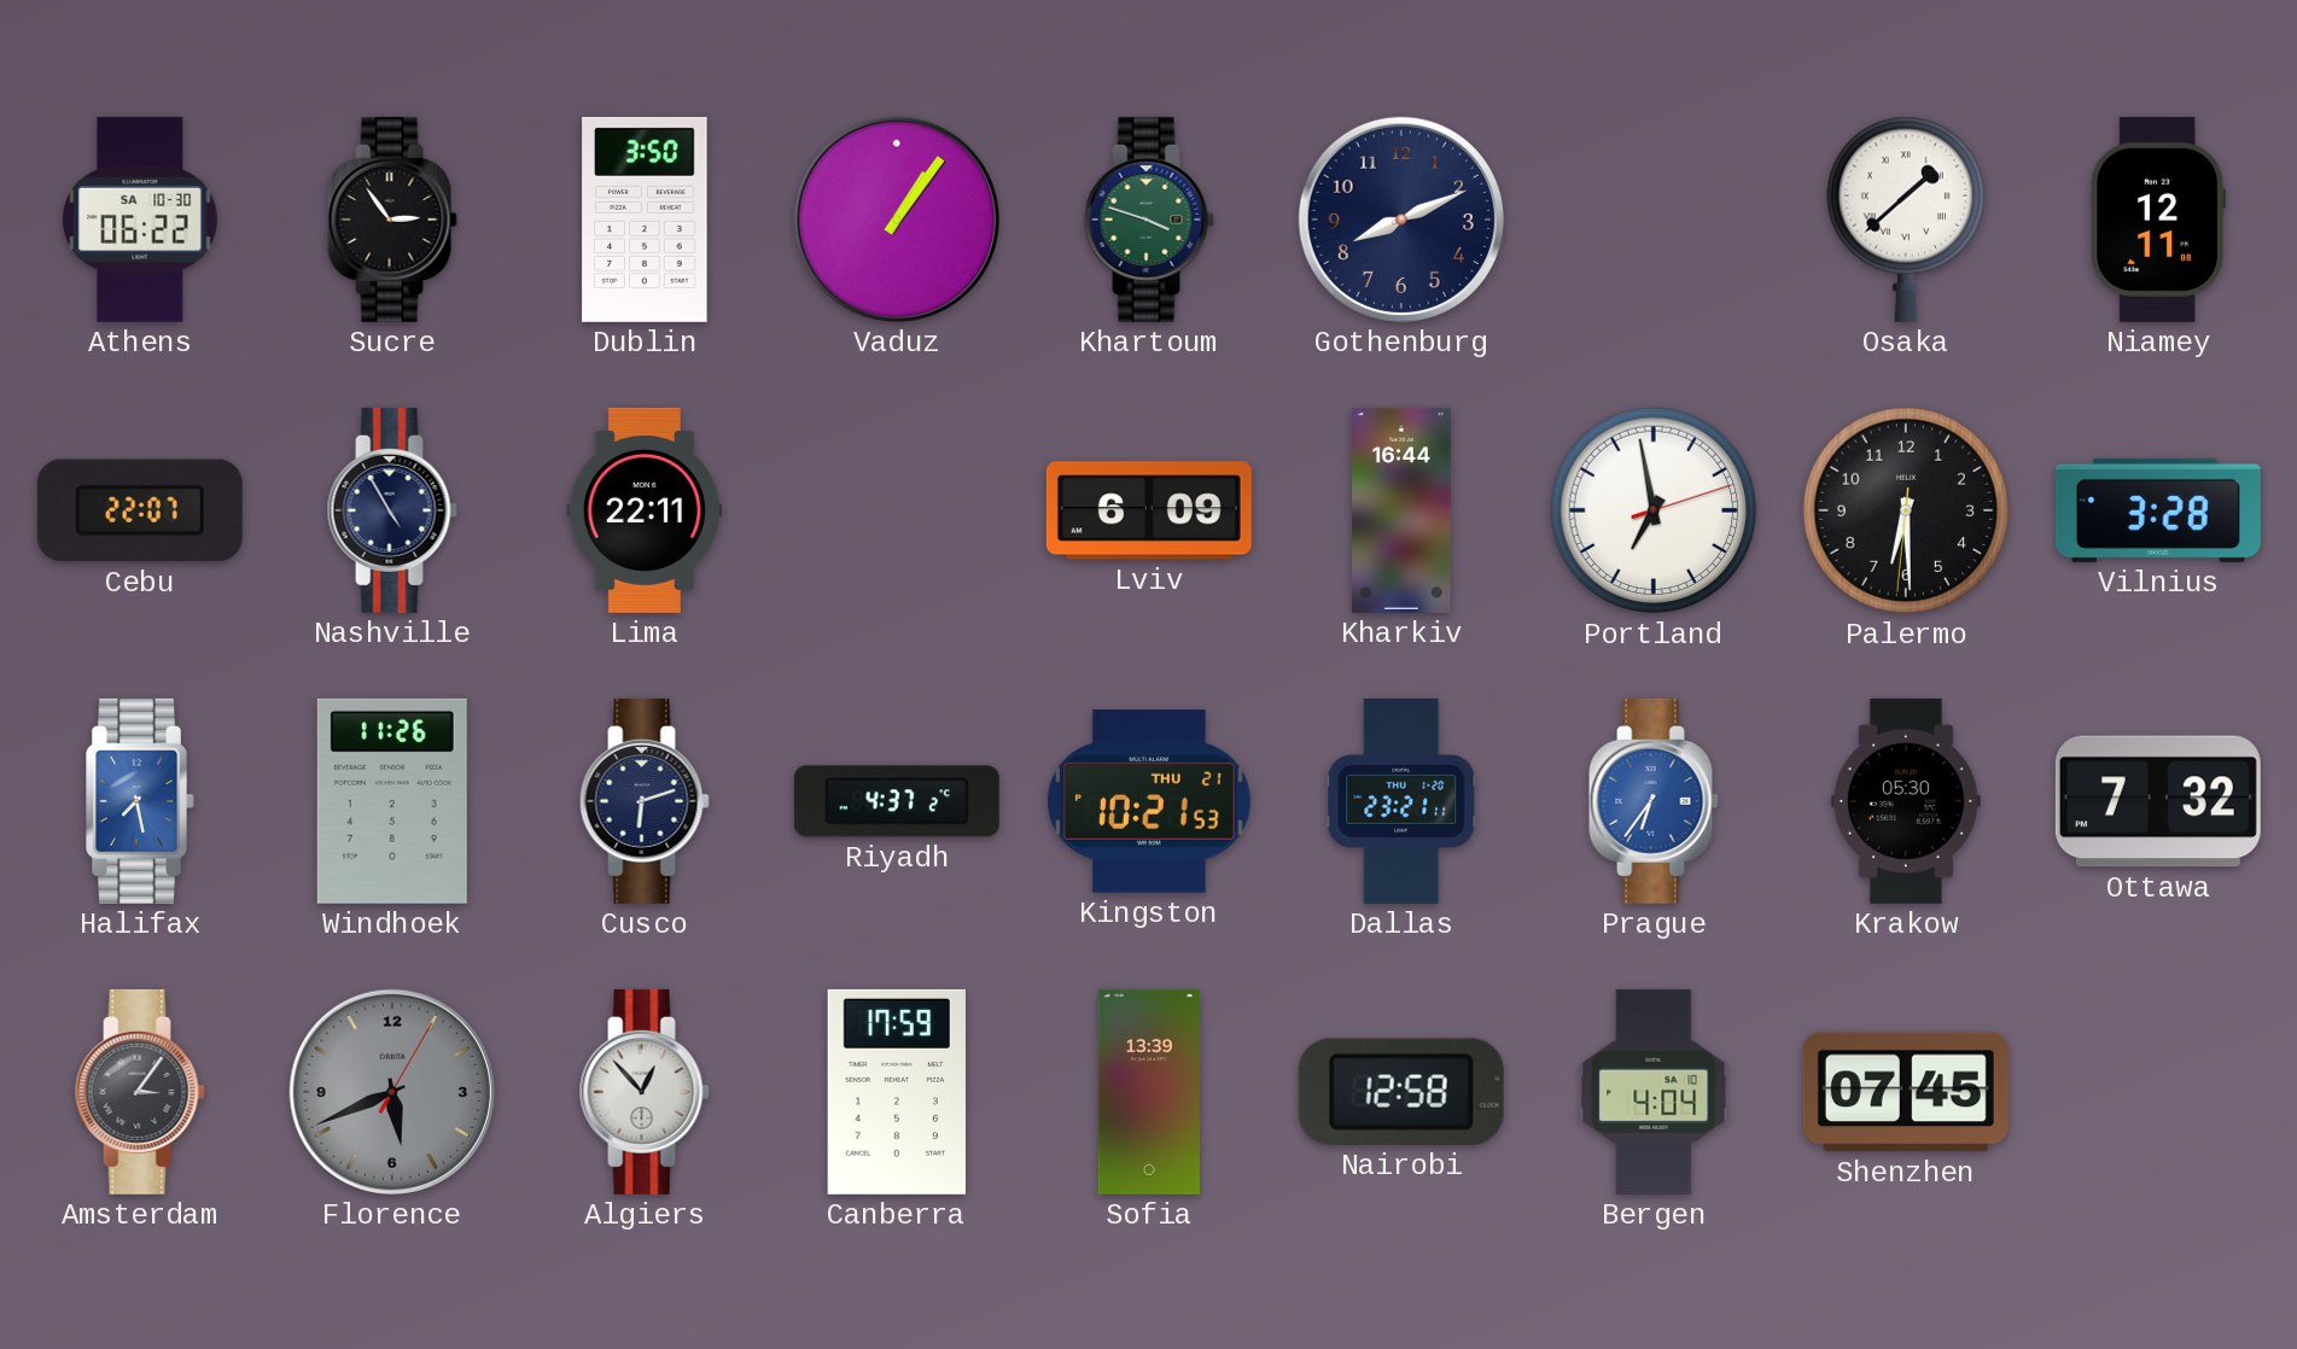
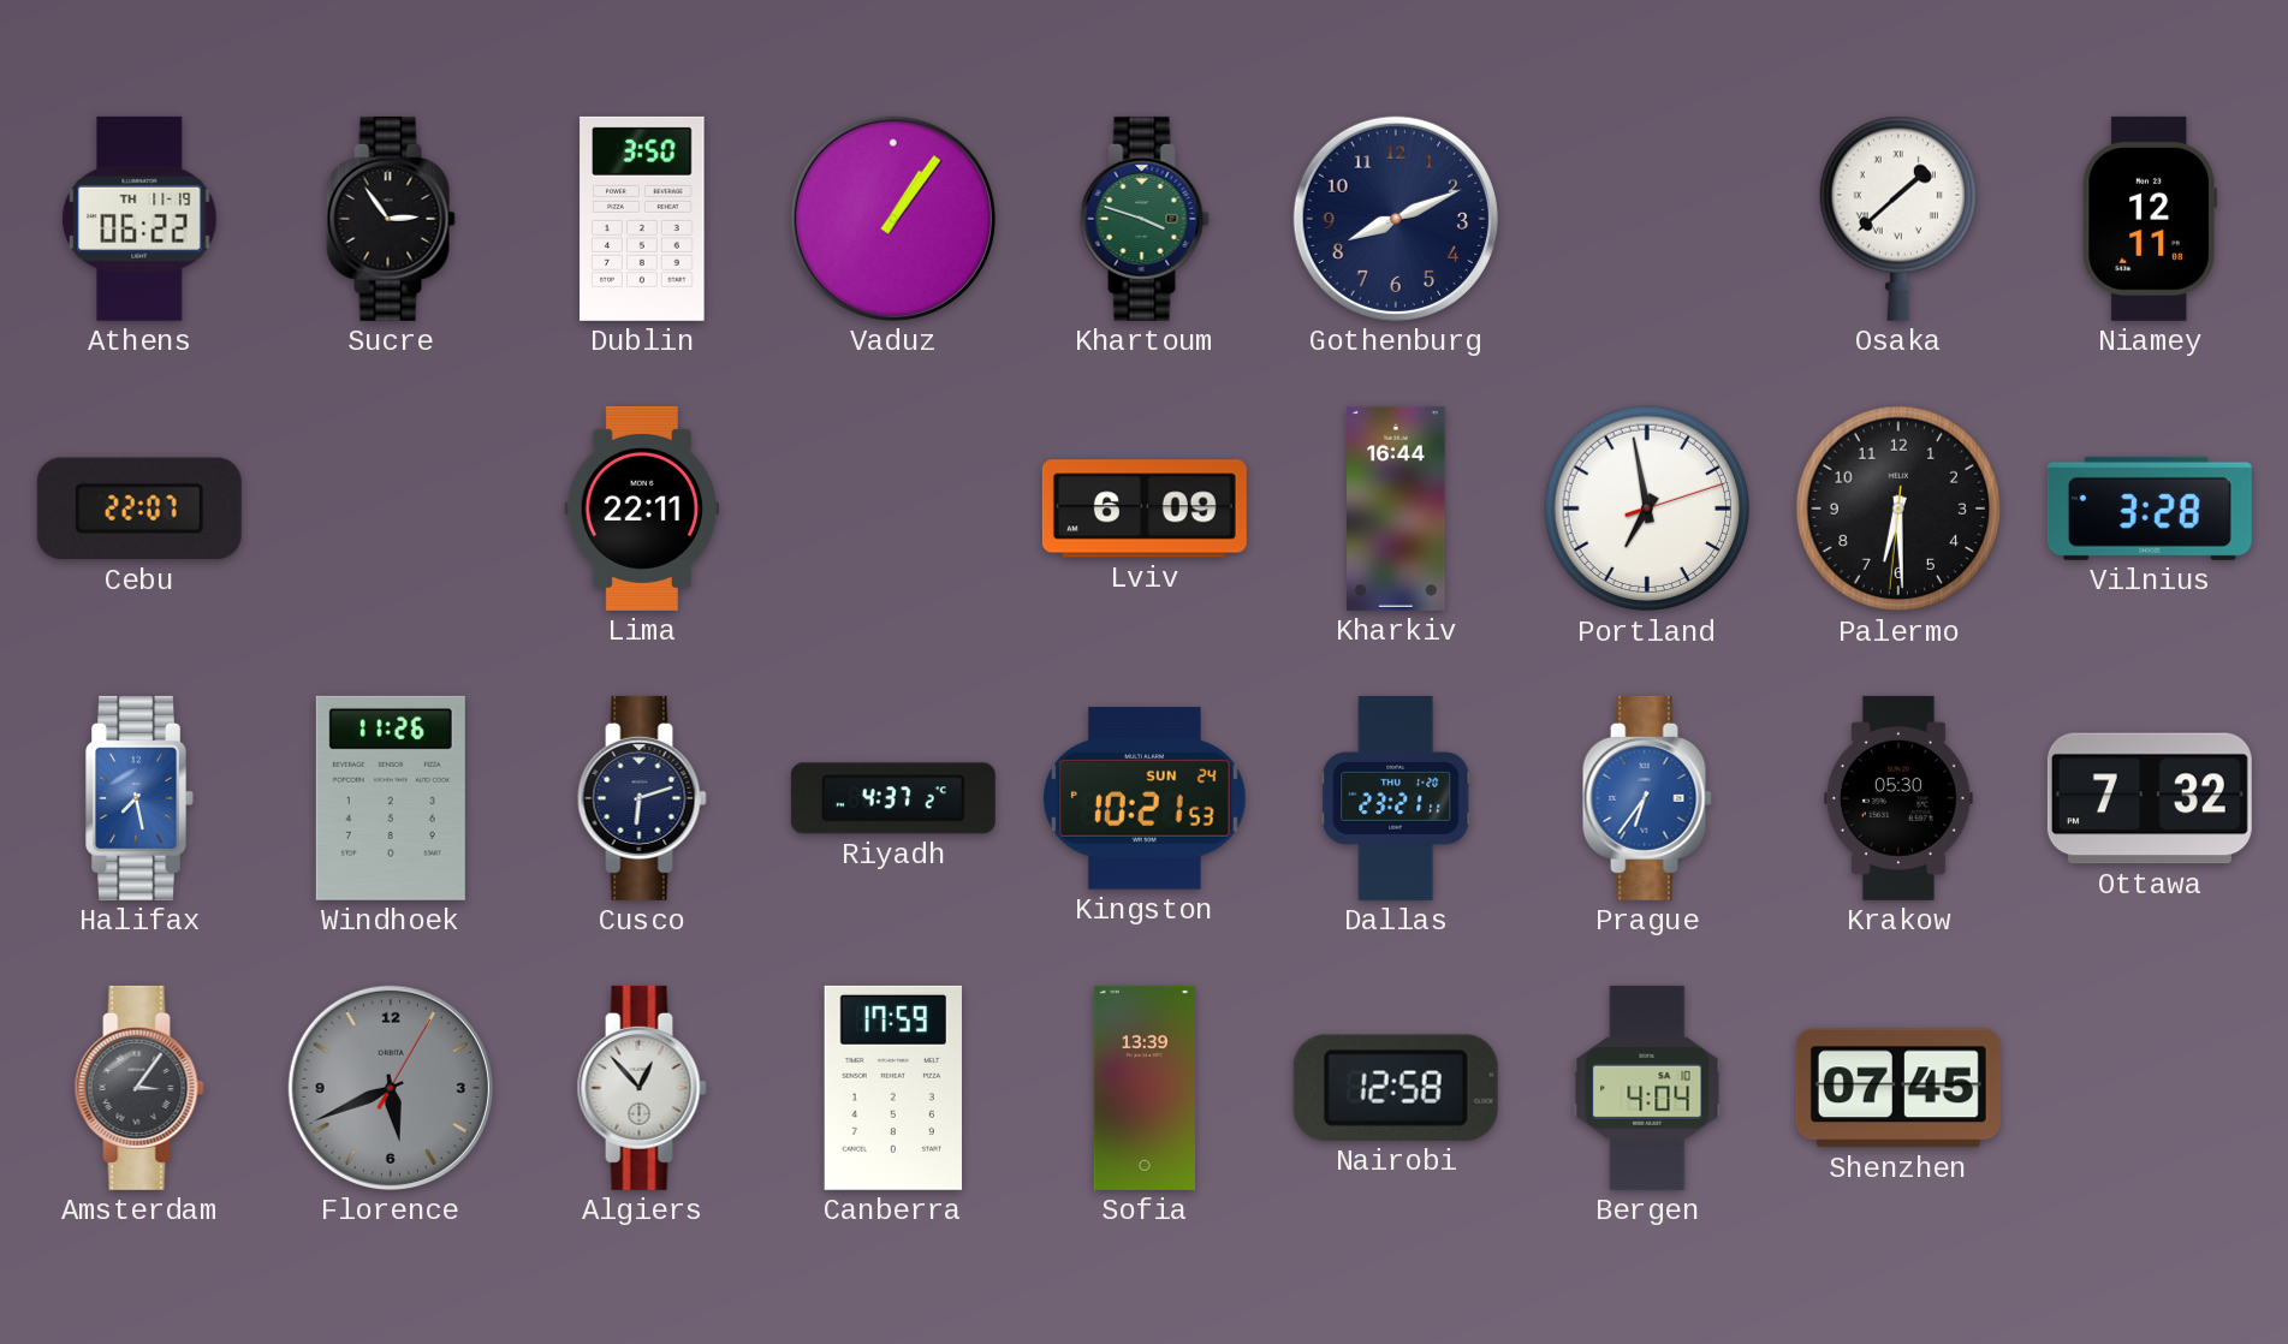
Athens date: SA 10-30 -> TH 11-19
Nashville: 4:55 -> none
Kingston date: THU 21 -> SUN 24
